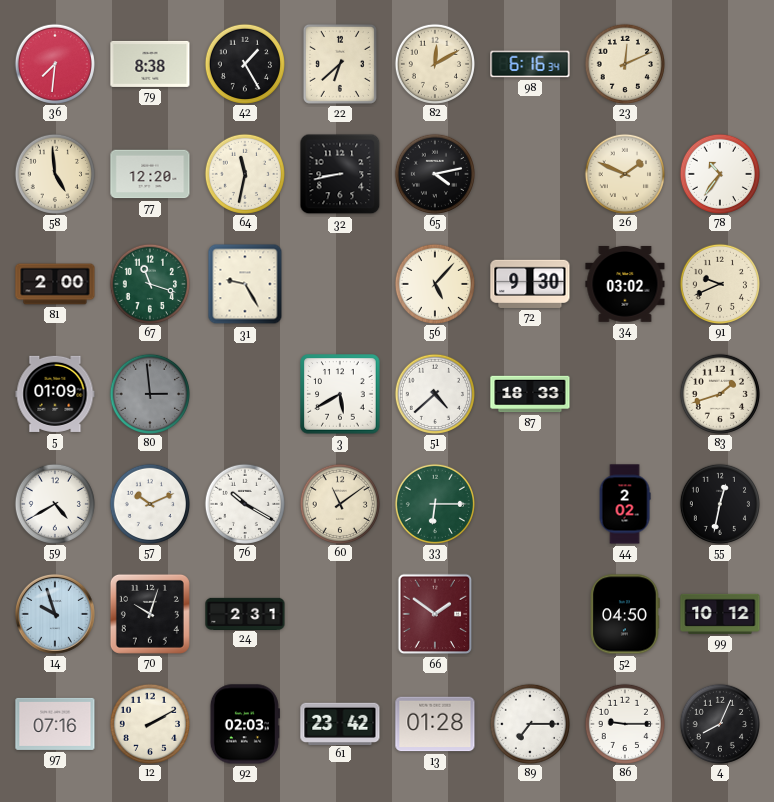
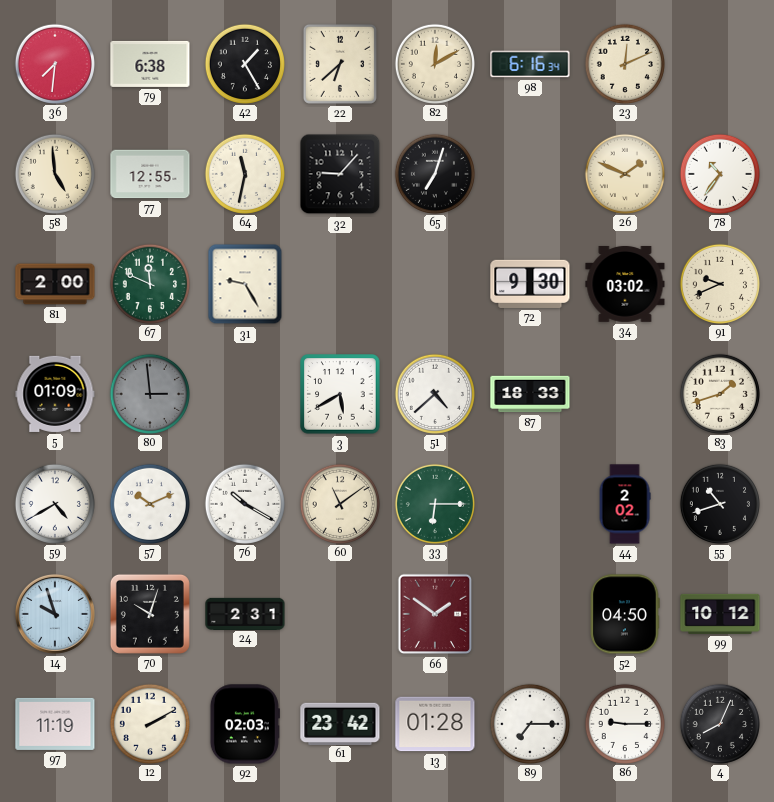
79: 8:38 -> 6:38
77: 12:20 -> 12:55
32: 8:43 -> 9:07
65: 4:13 -> 7:03
67: 11:18 -> 11:49
56: 5:07 -> none
55: 12:32 -> 10:42
97: 07:16 -> 11:19
